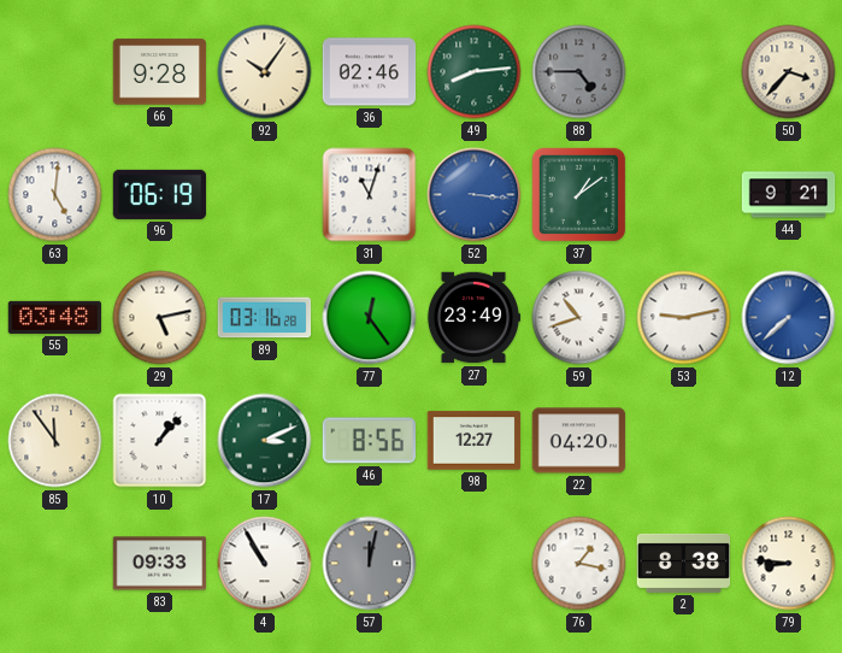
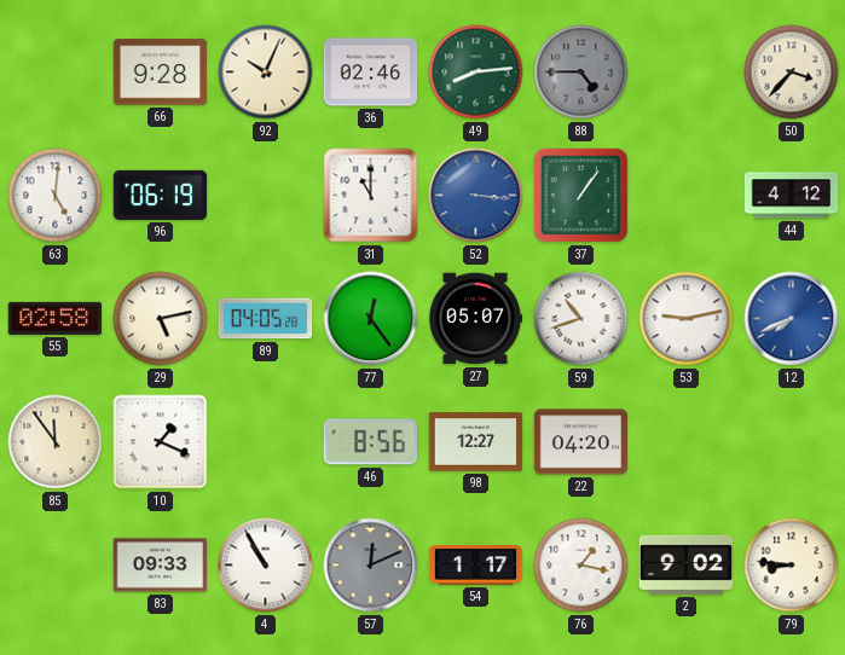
92: 10:06 -> 10:04
31: 11:03 -> 11:00
37: 1:09 -> 1:06
44: 9:21 -> 4:12
55: 03:48 -> 02:58
89: 03:16 -> 04:05
27: 23:49 -> 05:07
12: 7:38 -> 7:41
10: 1:07 -> 1:19
17: 3:11 -> none
57: 12:02 -> 12:11
54: none -> 1:17
2: 8:38 -> 9:02
